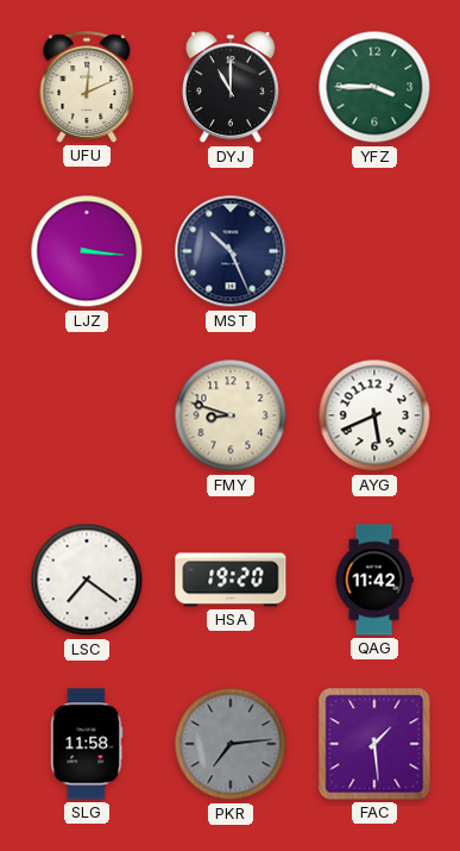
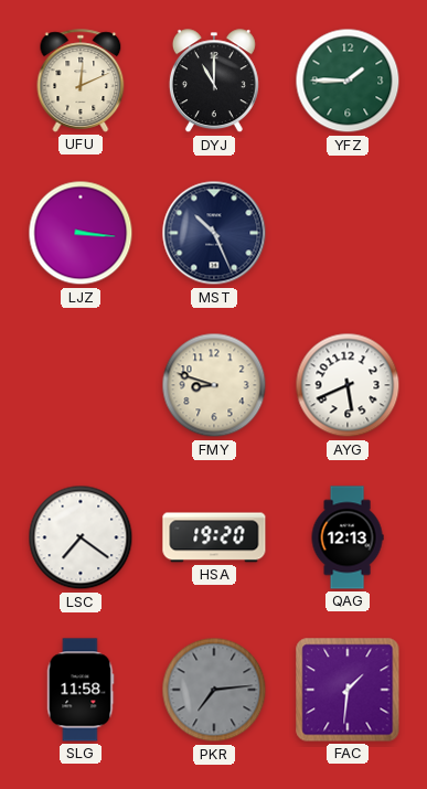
YFZ: 3:45 -> 1:45
QAG: 11:42 -> 12:13
FAC: 1:29 -> 1:31
